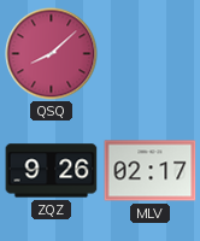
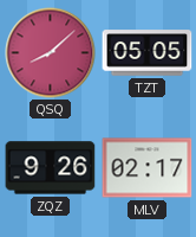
TZT: none -> 05:05
